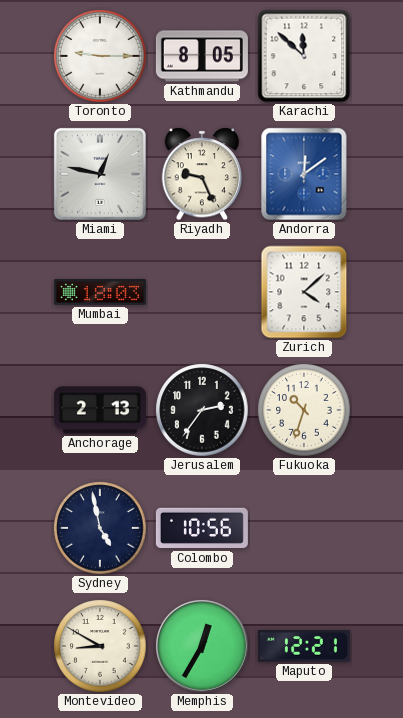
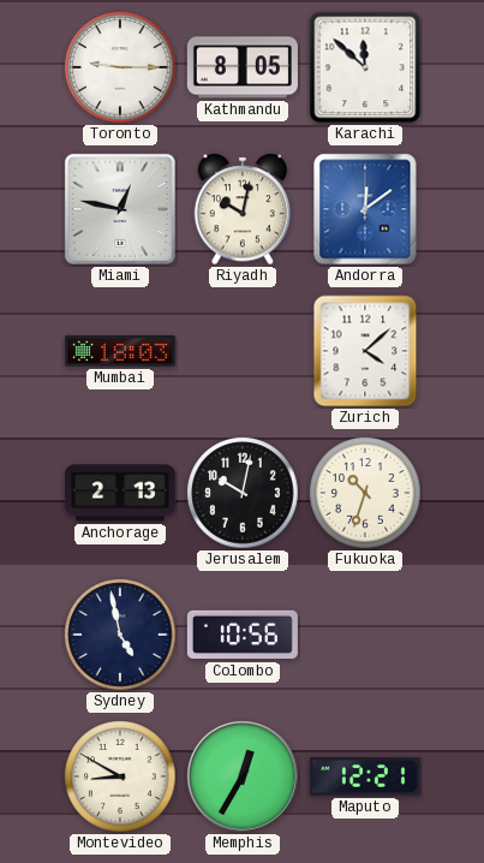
Riyadh: 9:26 -> 10:02
Jerusalem: 2:36 -> 10:02
